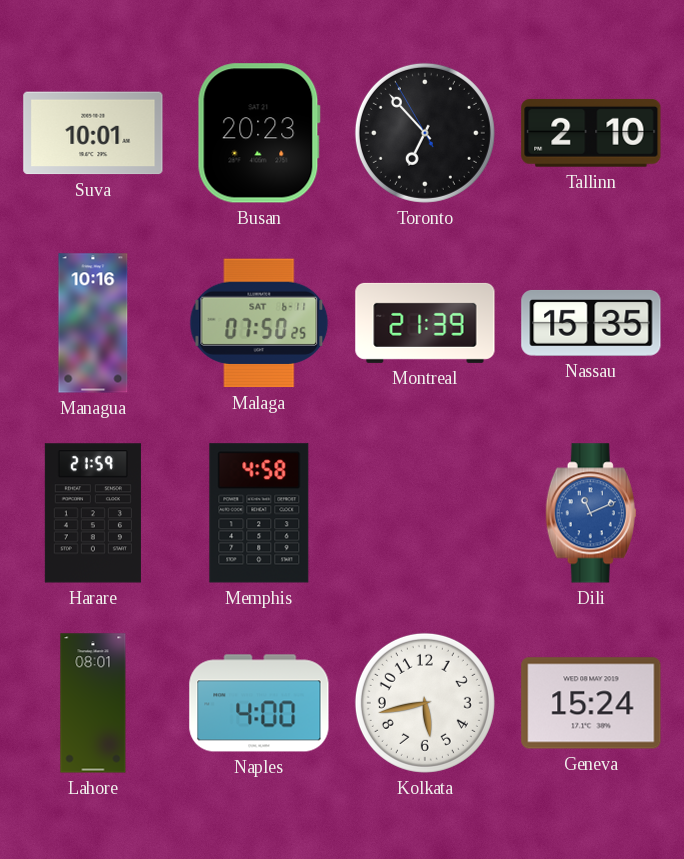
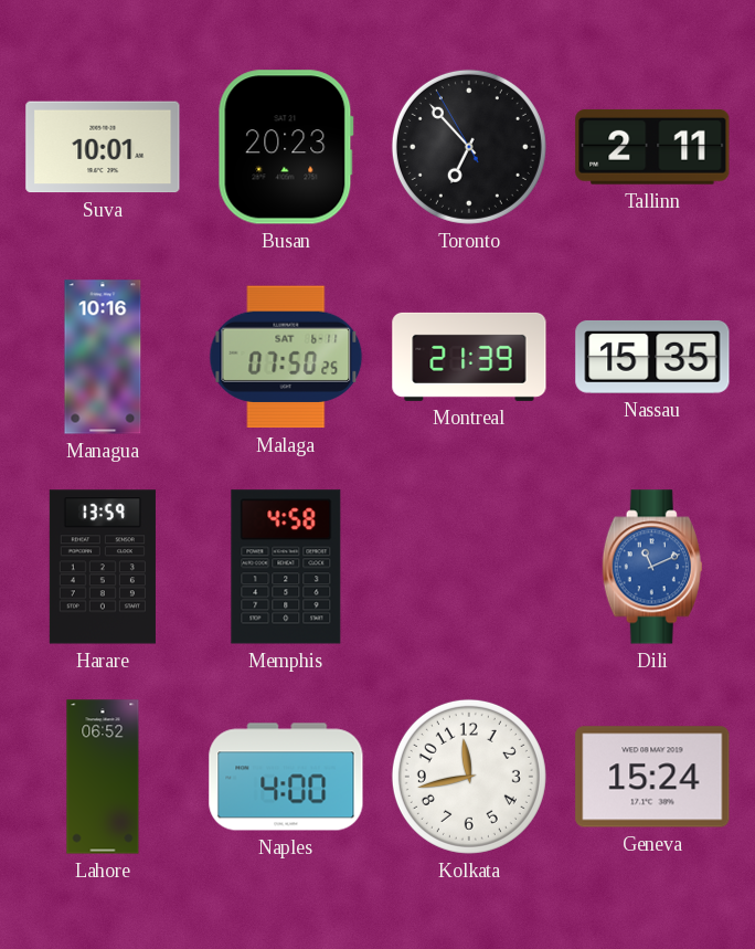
Tallinn: 2:10 -> 2:11
Harare: 21:59 -> 13:59
Lahore: 08:01 -> 06:52
Kolkata: 5:43 -> 11:43
